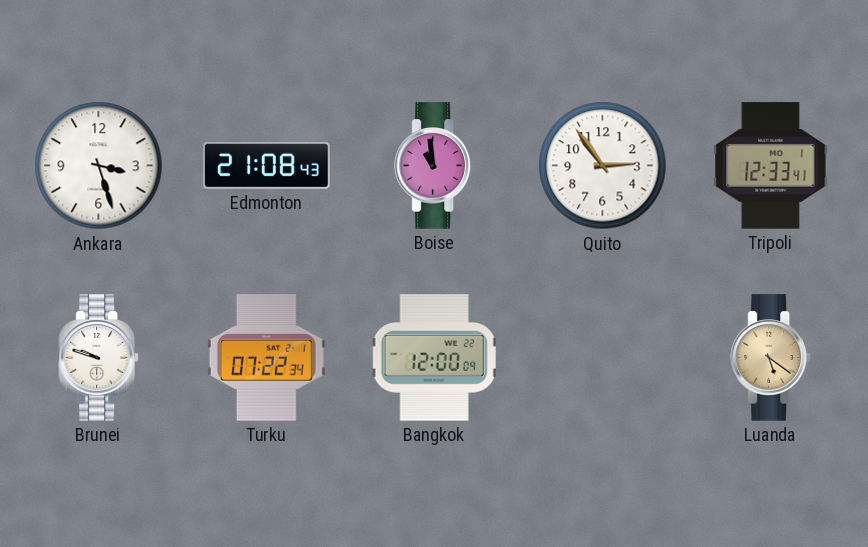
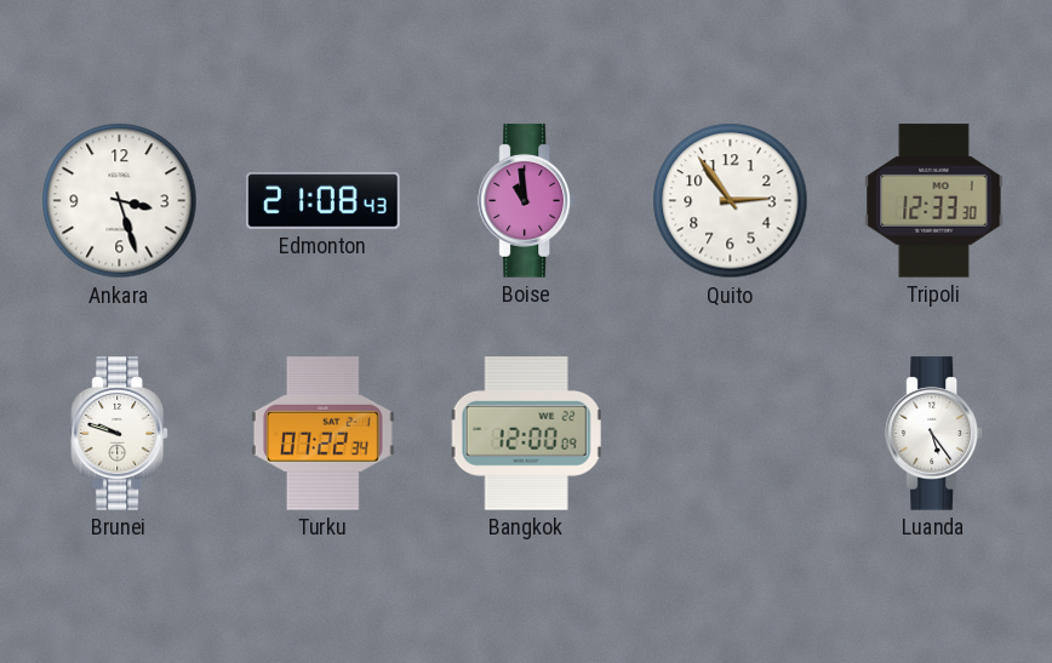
Tripoli: 12:33:41 -> 12:33:30
Luanda: 5:21 -> 5:24
Luanda dial: champagne -> white
